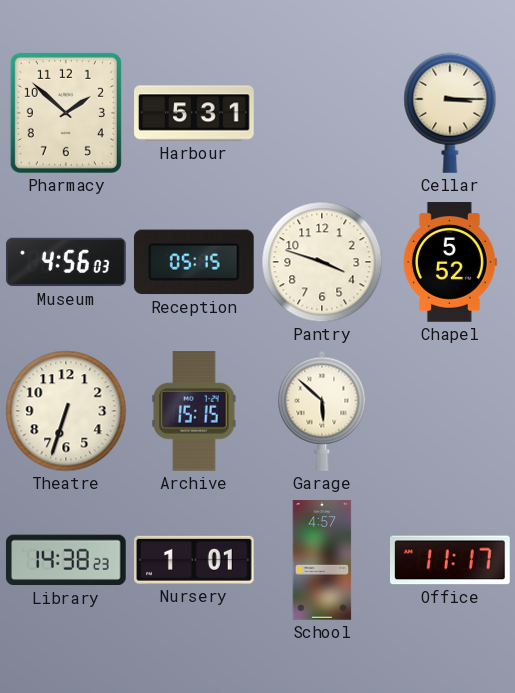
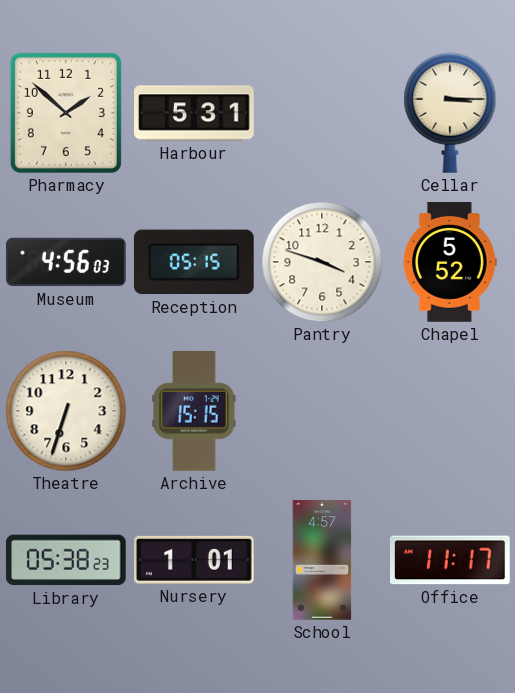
Garage: 5:52 -> none
Library: 14:38 -> 05:38
